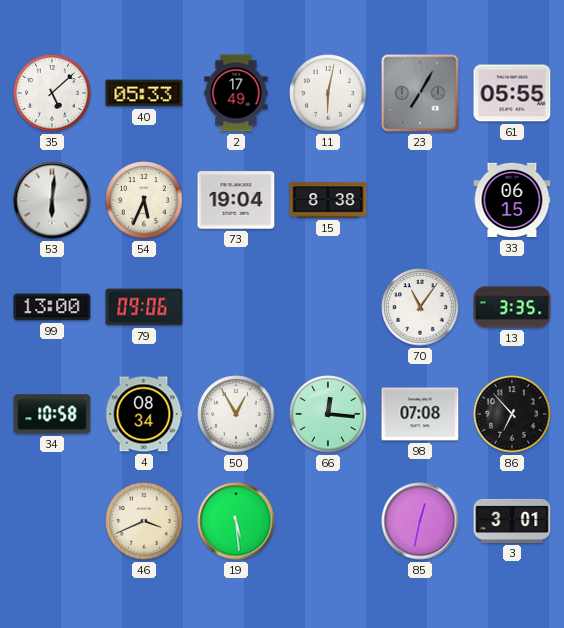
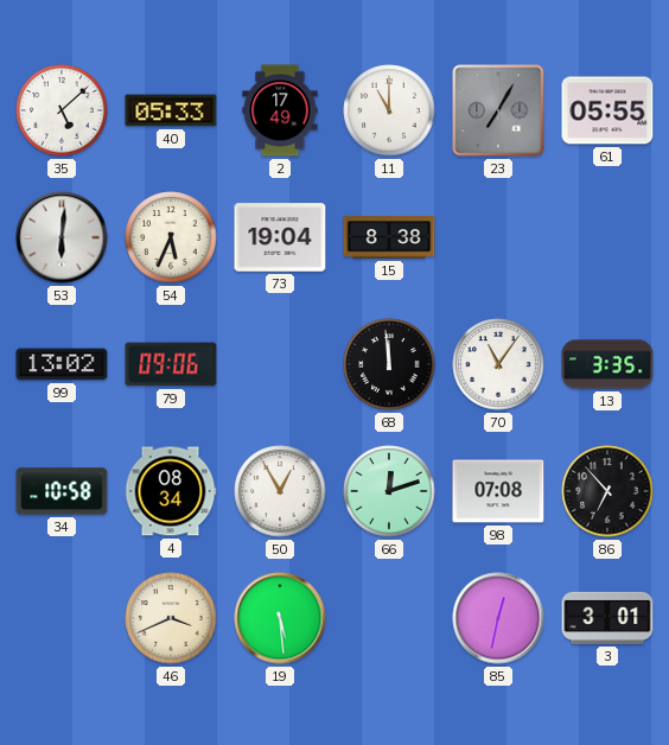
11: 6:02 -> 11:00
33: 06:15 -> none
99: 13:00 -> 13:02
68: none -> 11:59
66: 12:16 -> 12:12
